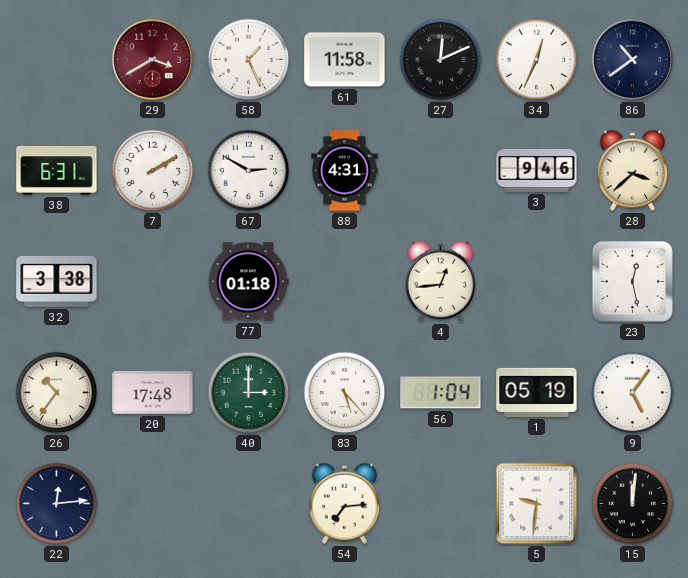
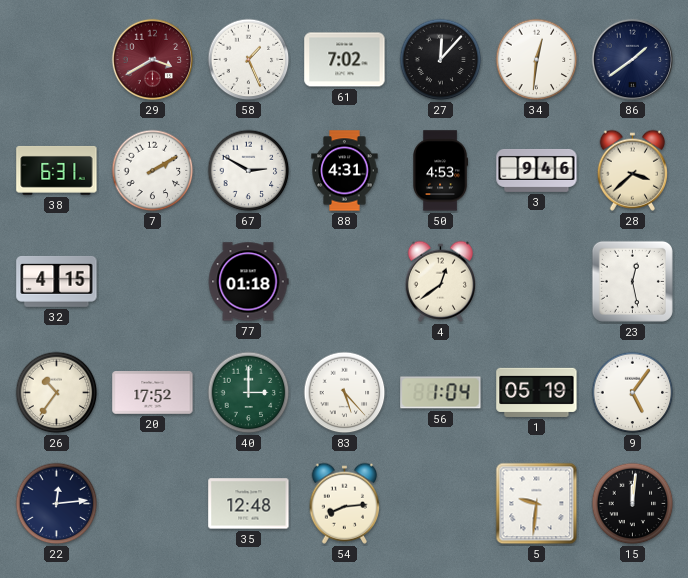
61: 11:58 -> 7:02
27: 12:11 -> 12:07
34: 12:34 -> 12:31
86: 10:39 -> 1:39
50: none -> 4:53
32: 3:38 -> 4:15
4: 12:44 -> 12:39
20: 17:48 -> 17:52
35: none -> 12:48
54: 7:14 -> 8:14
